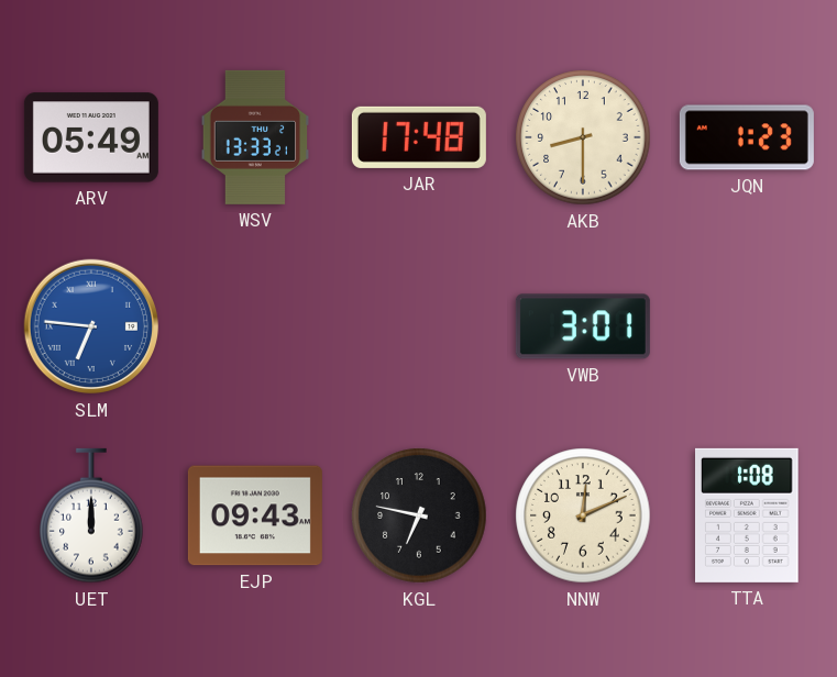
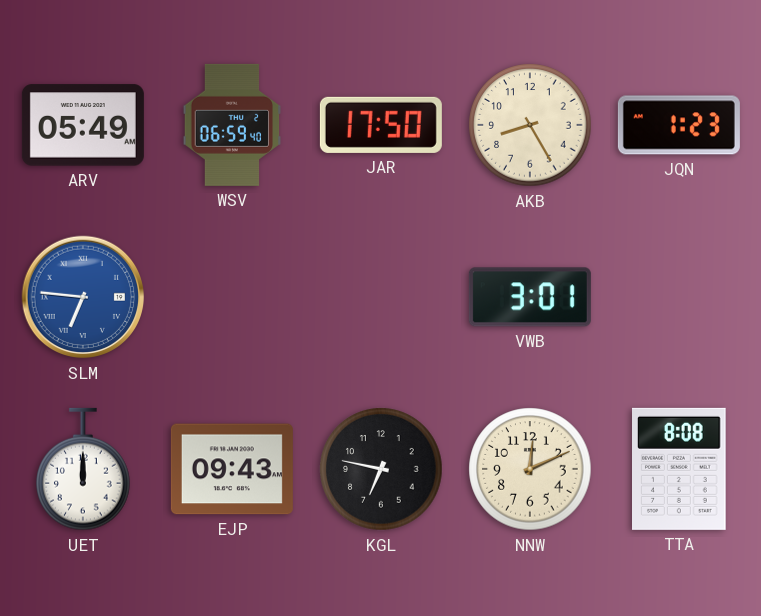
WSV: 13:33 -> 06:59
JAR: 17:48 -> 17:50
AKB: 8:30 -> 8:25
TTA: 1:08 -> 8:08
